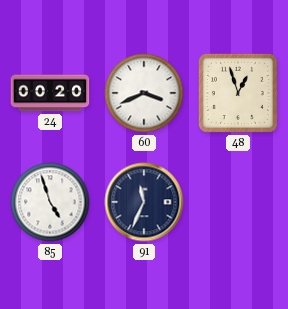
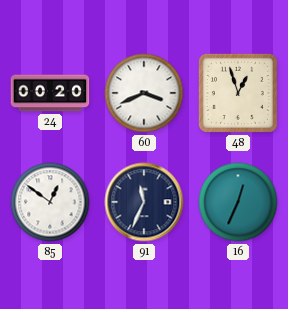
85: 4:57 -> 12:51
16: none -> 12:34
